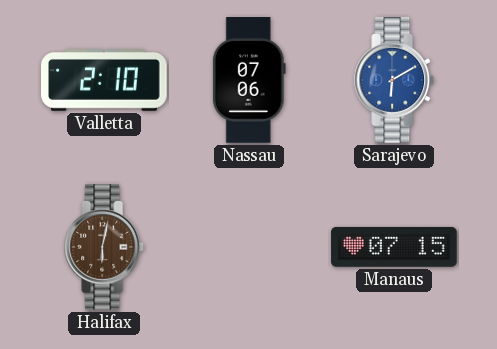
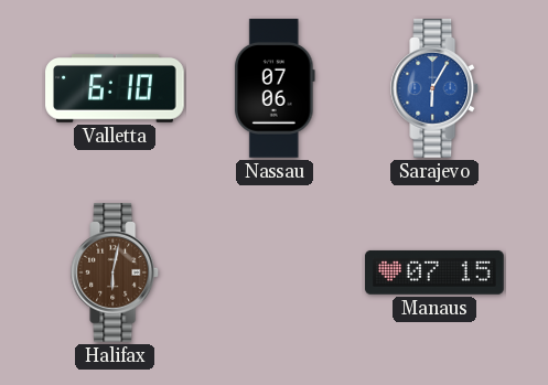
Valletta: 2:10 -> 6:10
Sarajevo: 6:10 -> 6:05
